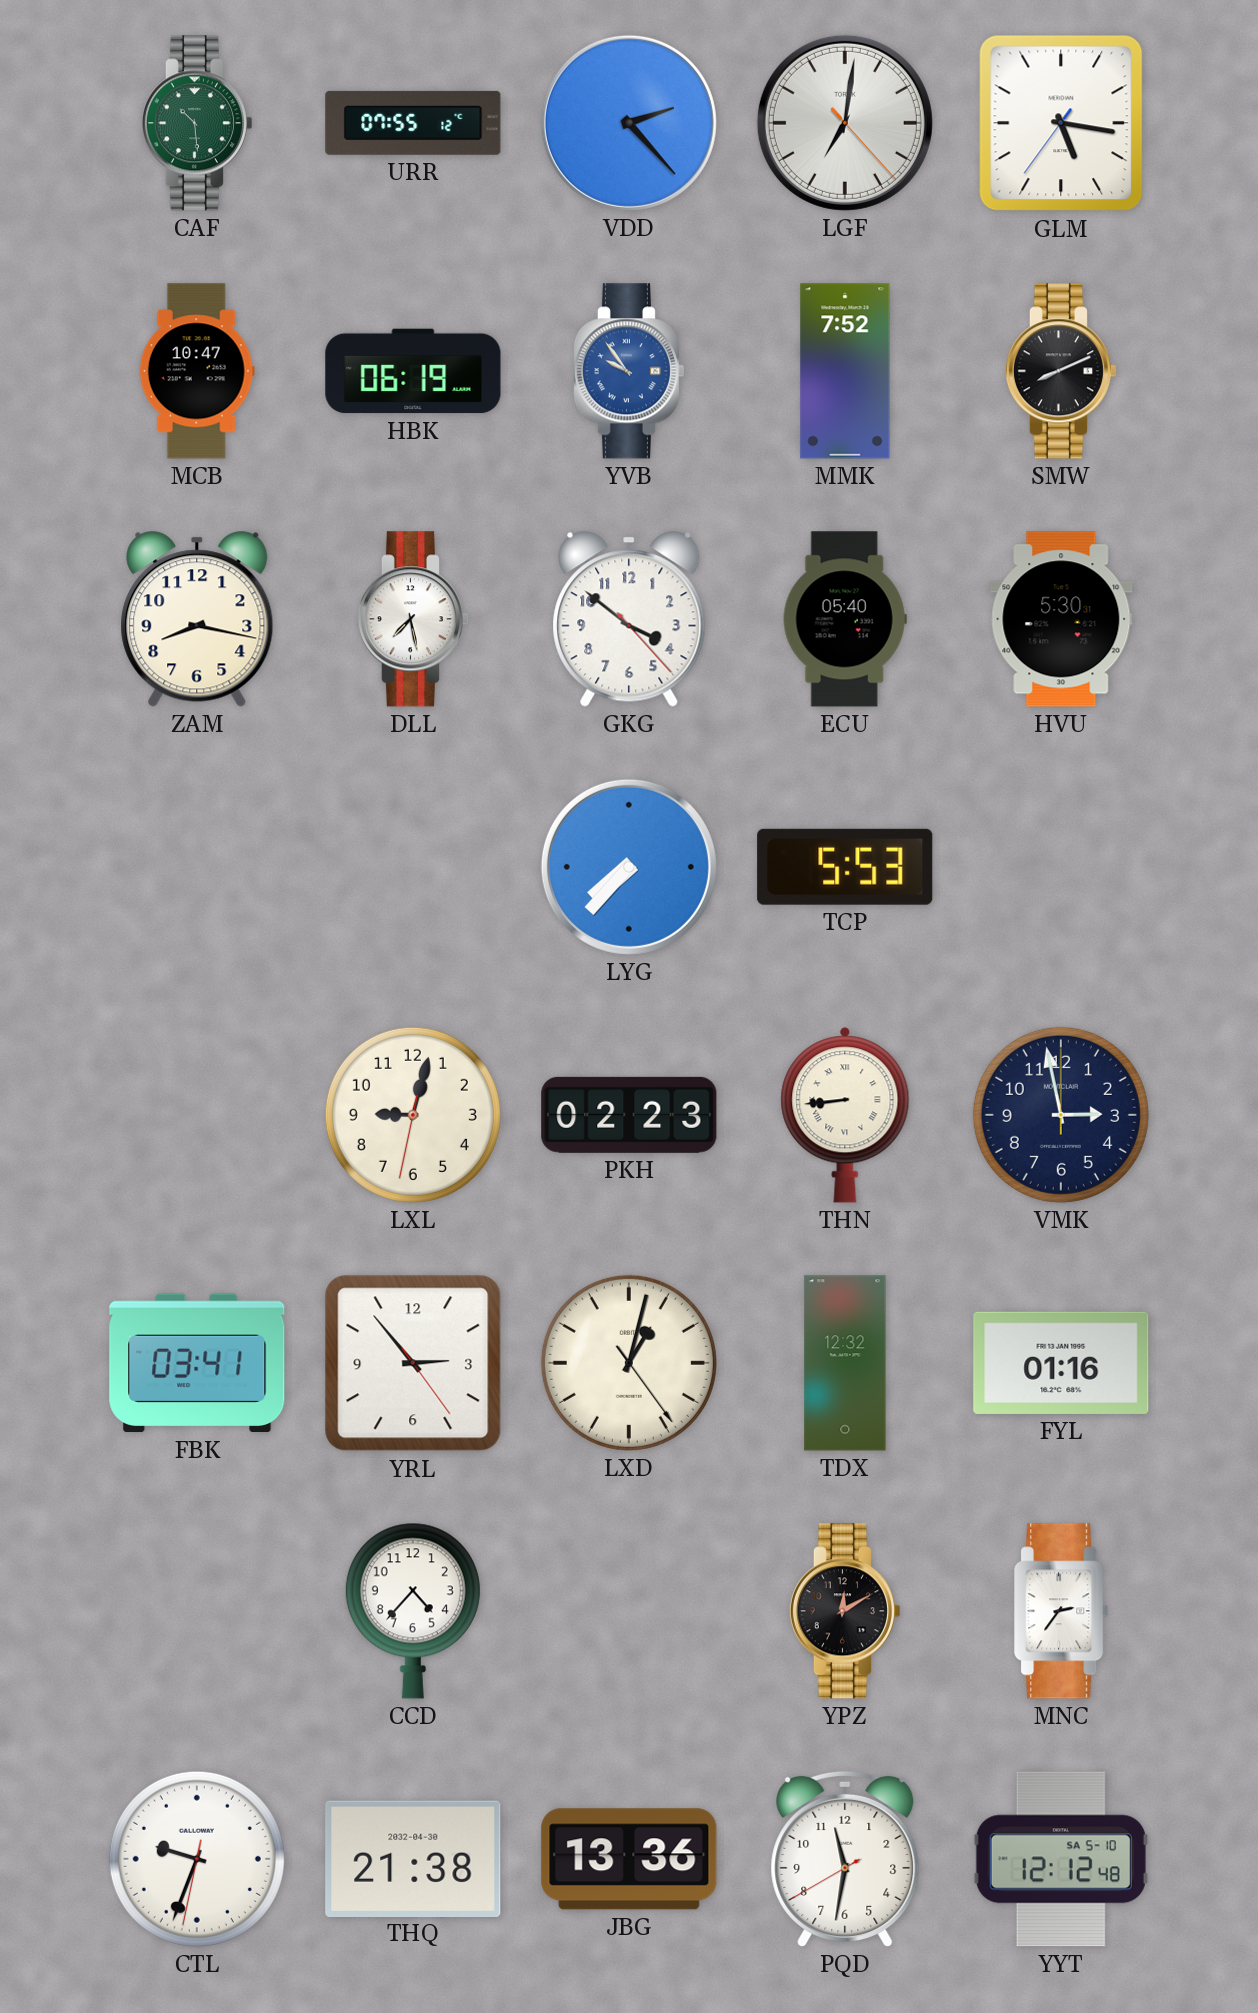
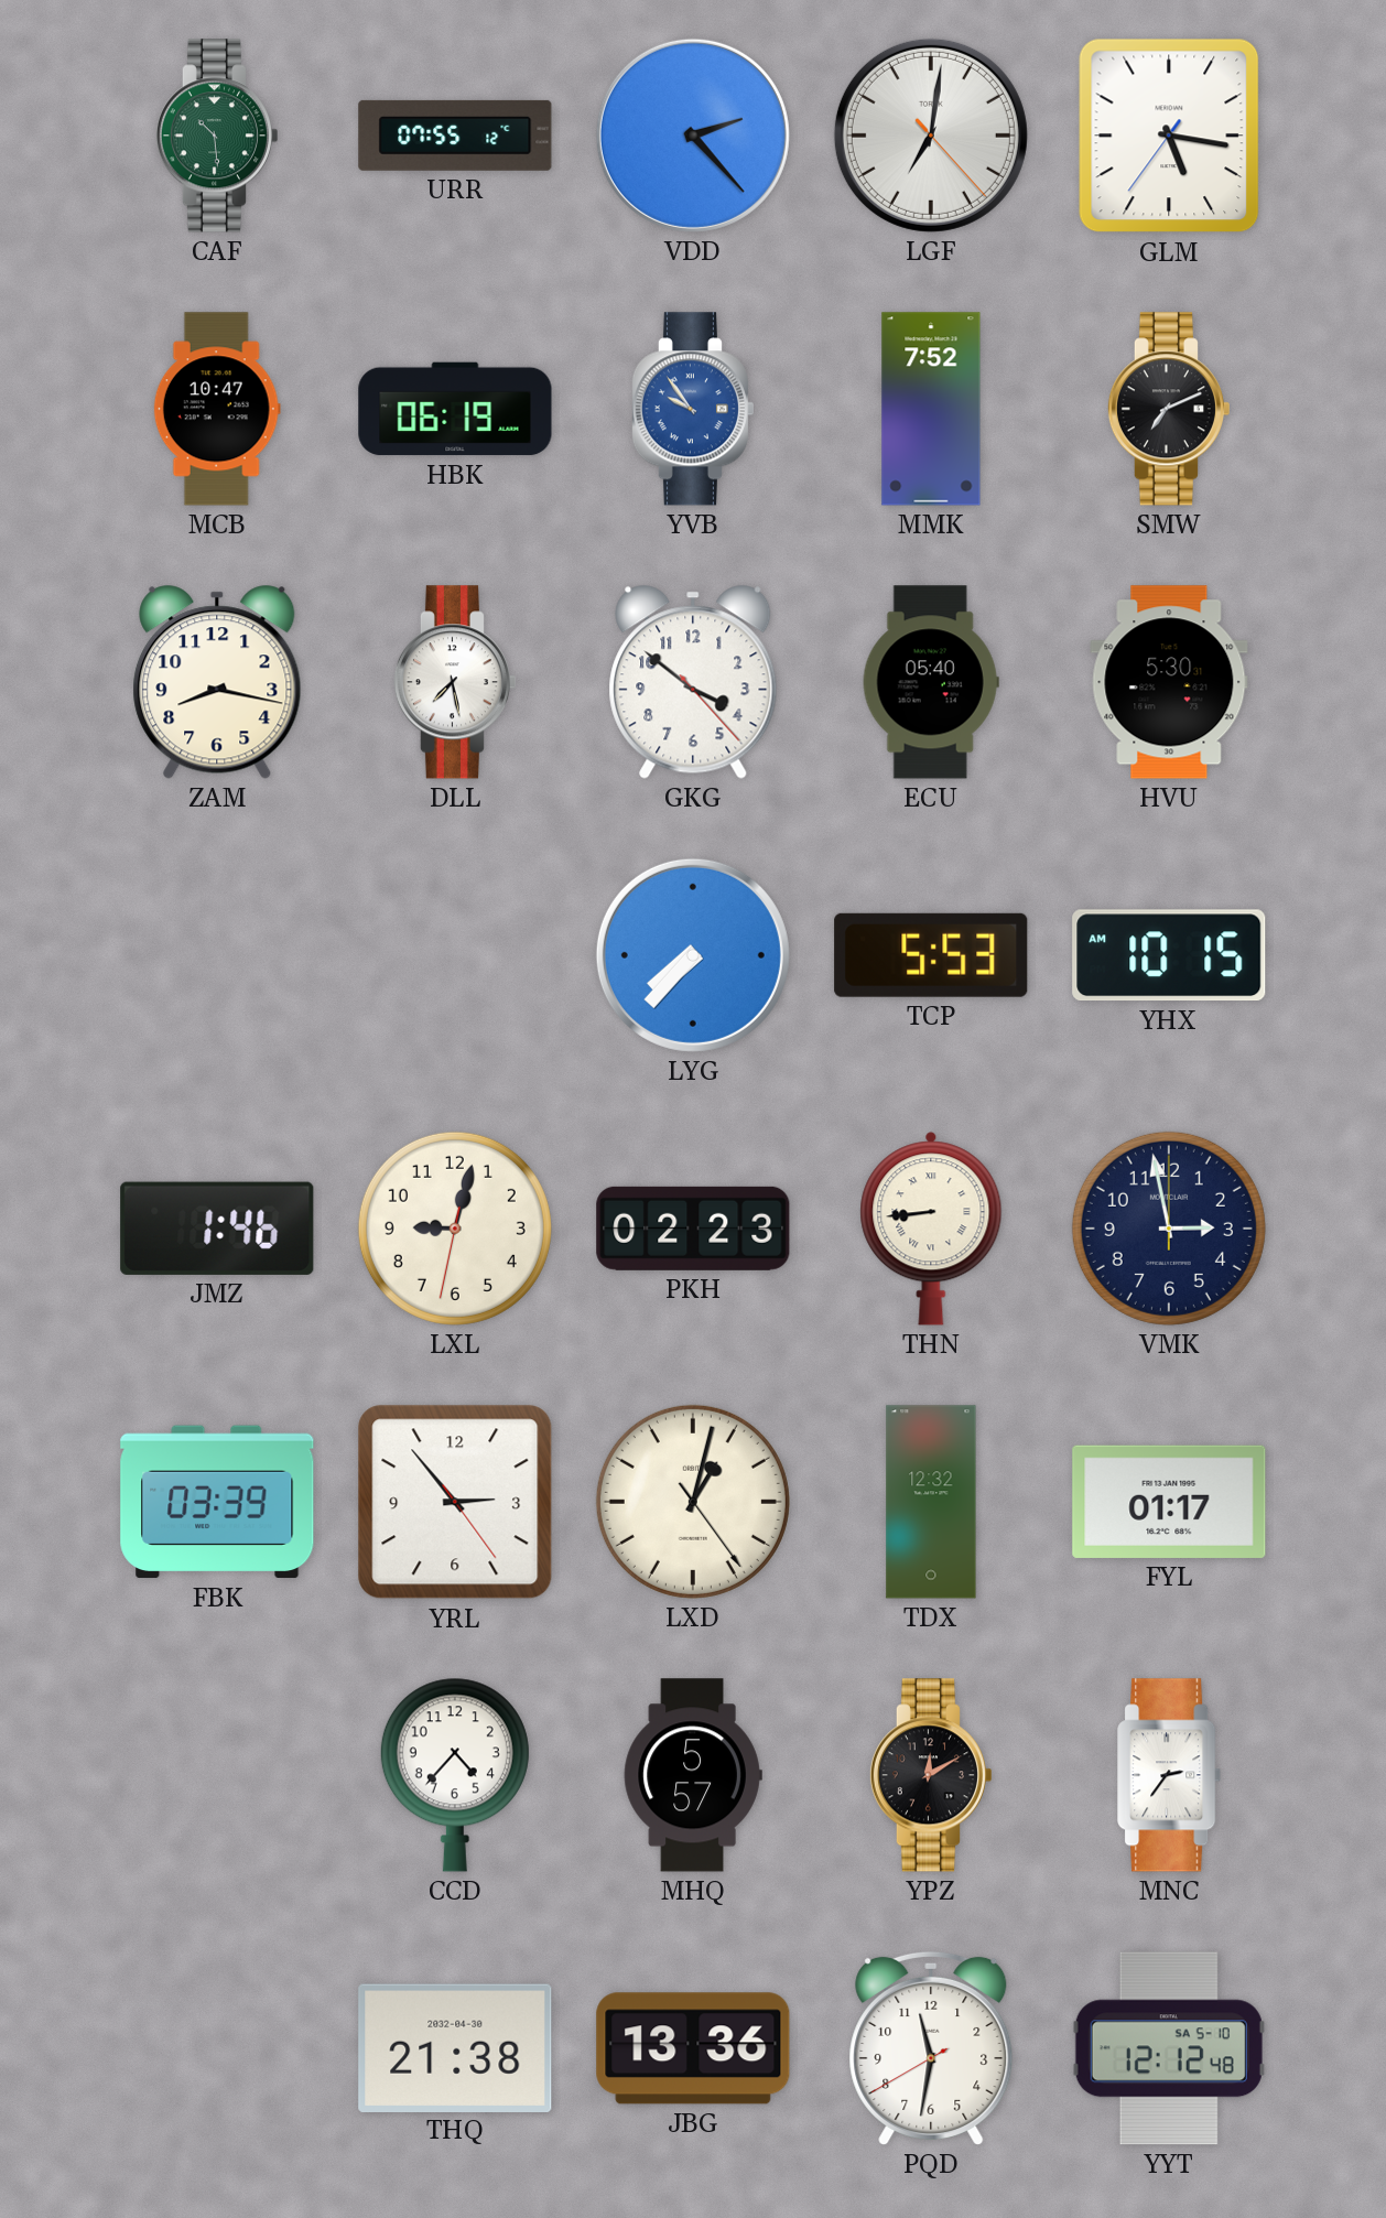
SMW: 8:11 -> 7:11
YHX: none -> 10:15
JMZ: none -> 1:46
FBK: 03:41 -> 03:39
FYL: 01:16 -> 01:17
MHQ: none -> 5:57
CTL: 9:33 -> none
